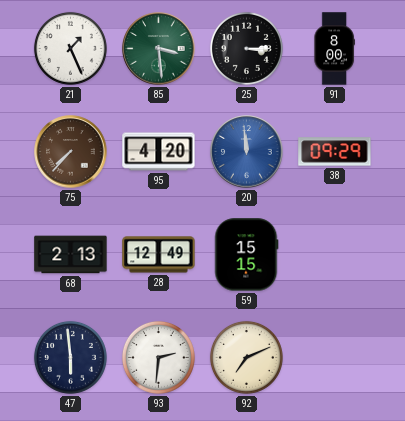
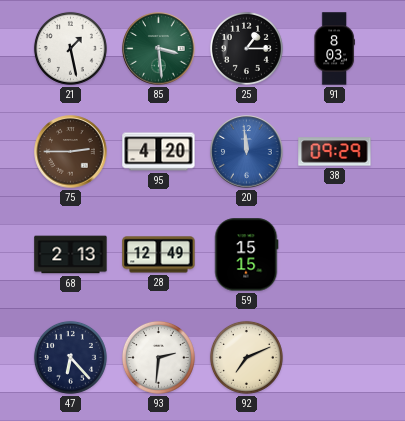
21: 1:26 -> 1:28
25: 3:15 -> 1:15
91: 8:00 -> 8:03
75: 7:37 -> 2:45
47: 5:59 -> 6:23
